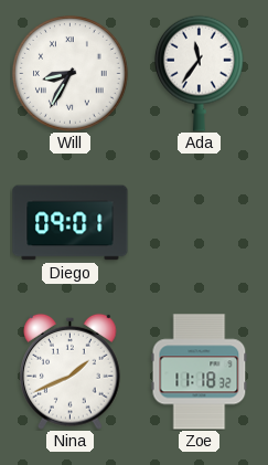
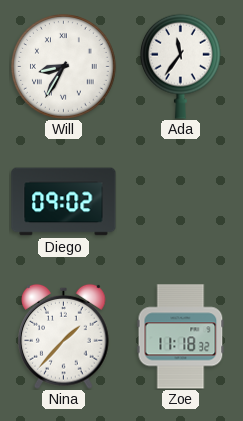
Diego: 09:01 -> 09:02
Nina: 1:41 -> 1:37
